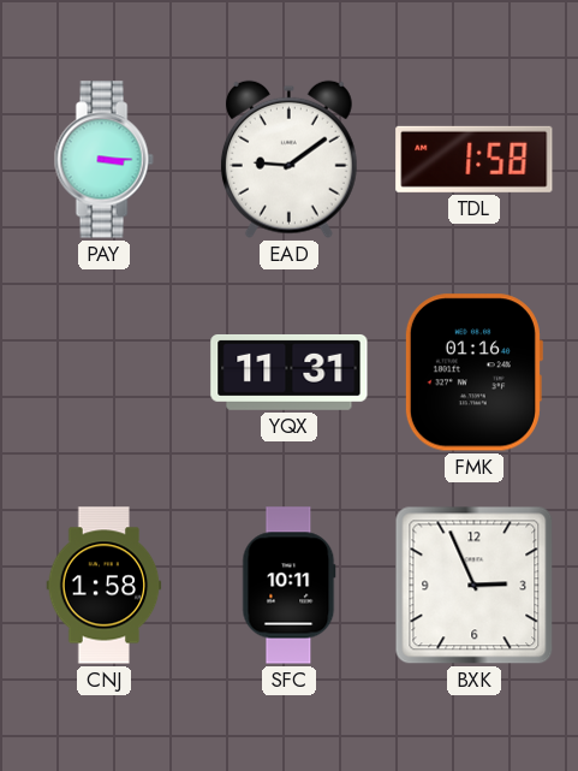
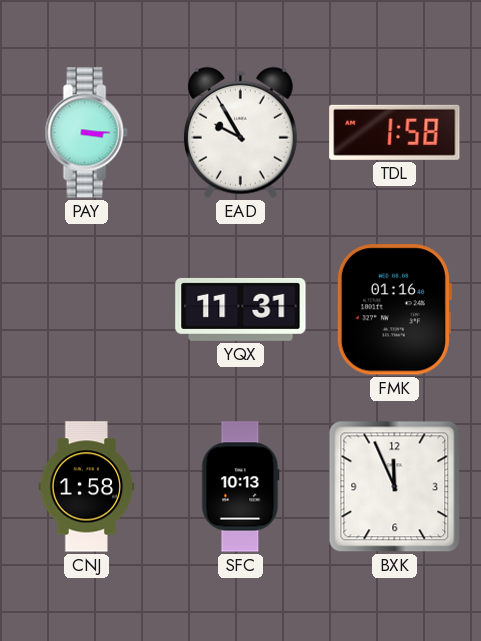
EAD: 9:09 -> 9:55
SFC: 10:11 -> 10:13
BXK: 2:56 -> 11:56
